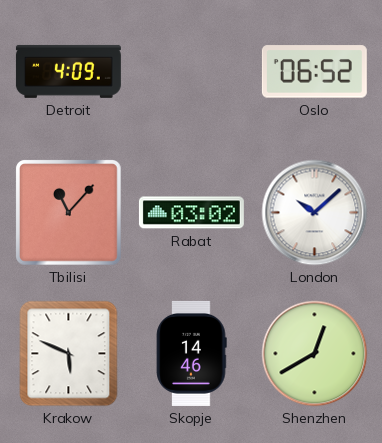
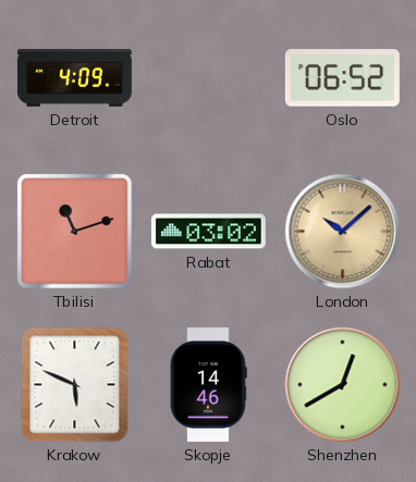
Tbilisi: 11:07 -> 11:12
London dial: white -> champagne
